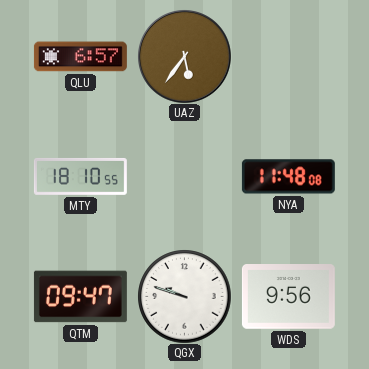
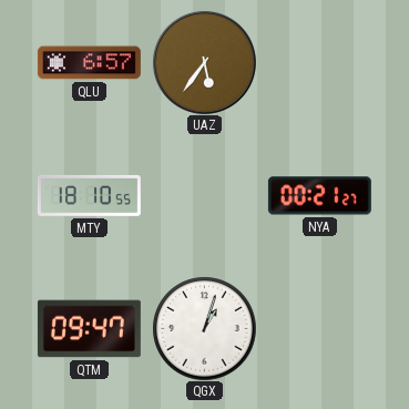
NYA: 11:48 -> 00:21
QGX: 9:48 -> 1:03
WDS: 9:56 -> none
